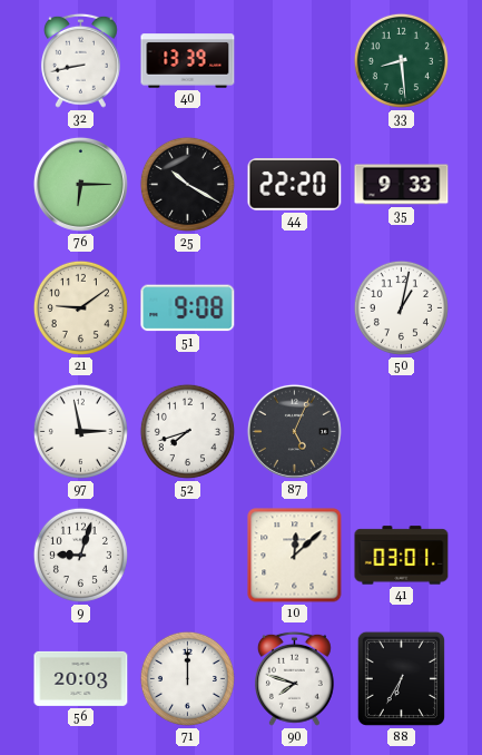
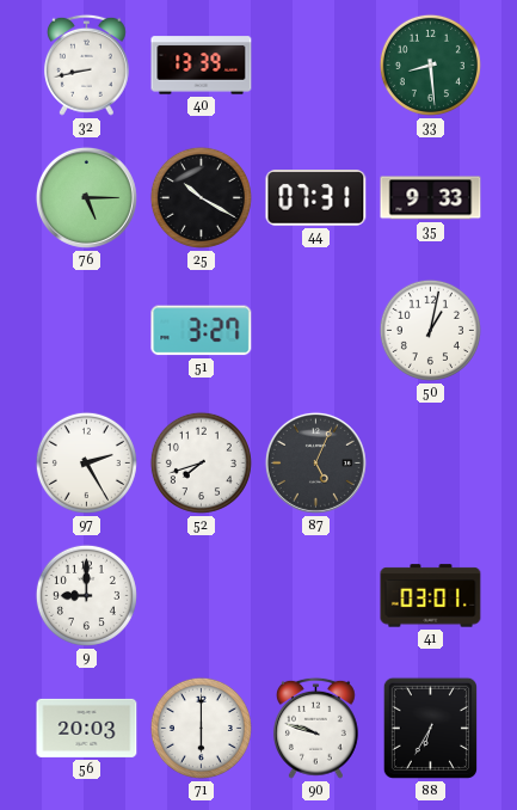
76: 6:15 -> 5:15
44: 22:20 -> 07:31
21: 9:09 -> none
51: 9:08 -> 3:27
97: 2:58 -> 2:25
9: 9:03 -> 9:00
10: 12:08 -> none
71: 12:00 -> 6:00
90: 7:48 -> 9:48
